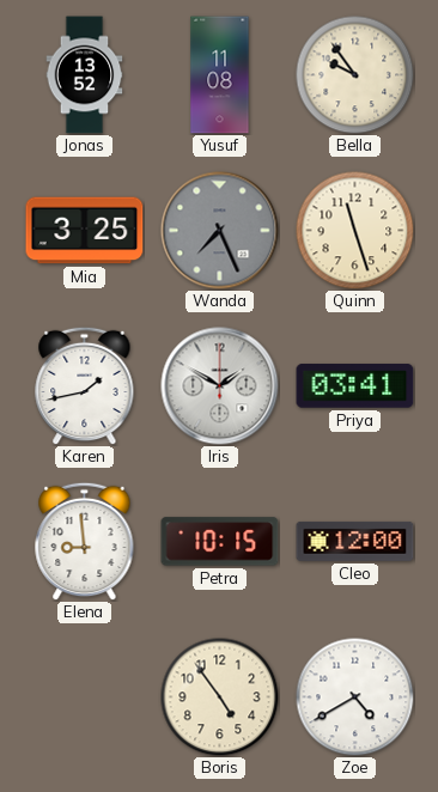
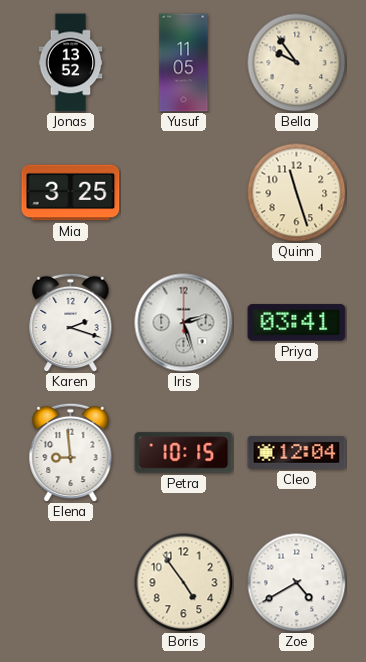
Yusuf: 11:08 -> 11:05
Wanda: 7:26 -> none
Karen: 1:43 -> 2:18
Iris: 1:50 -> 2:27
Cleo: 12:00 -> 12:04
